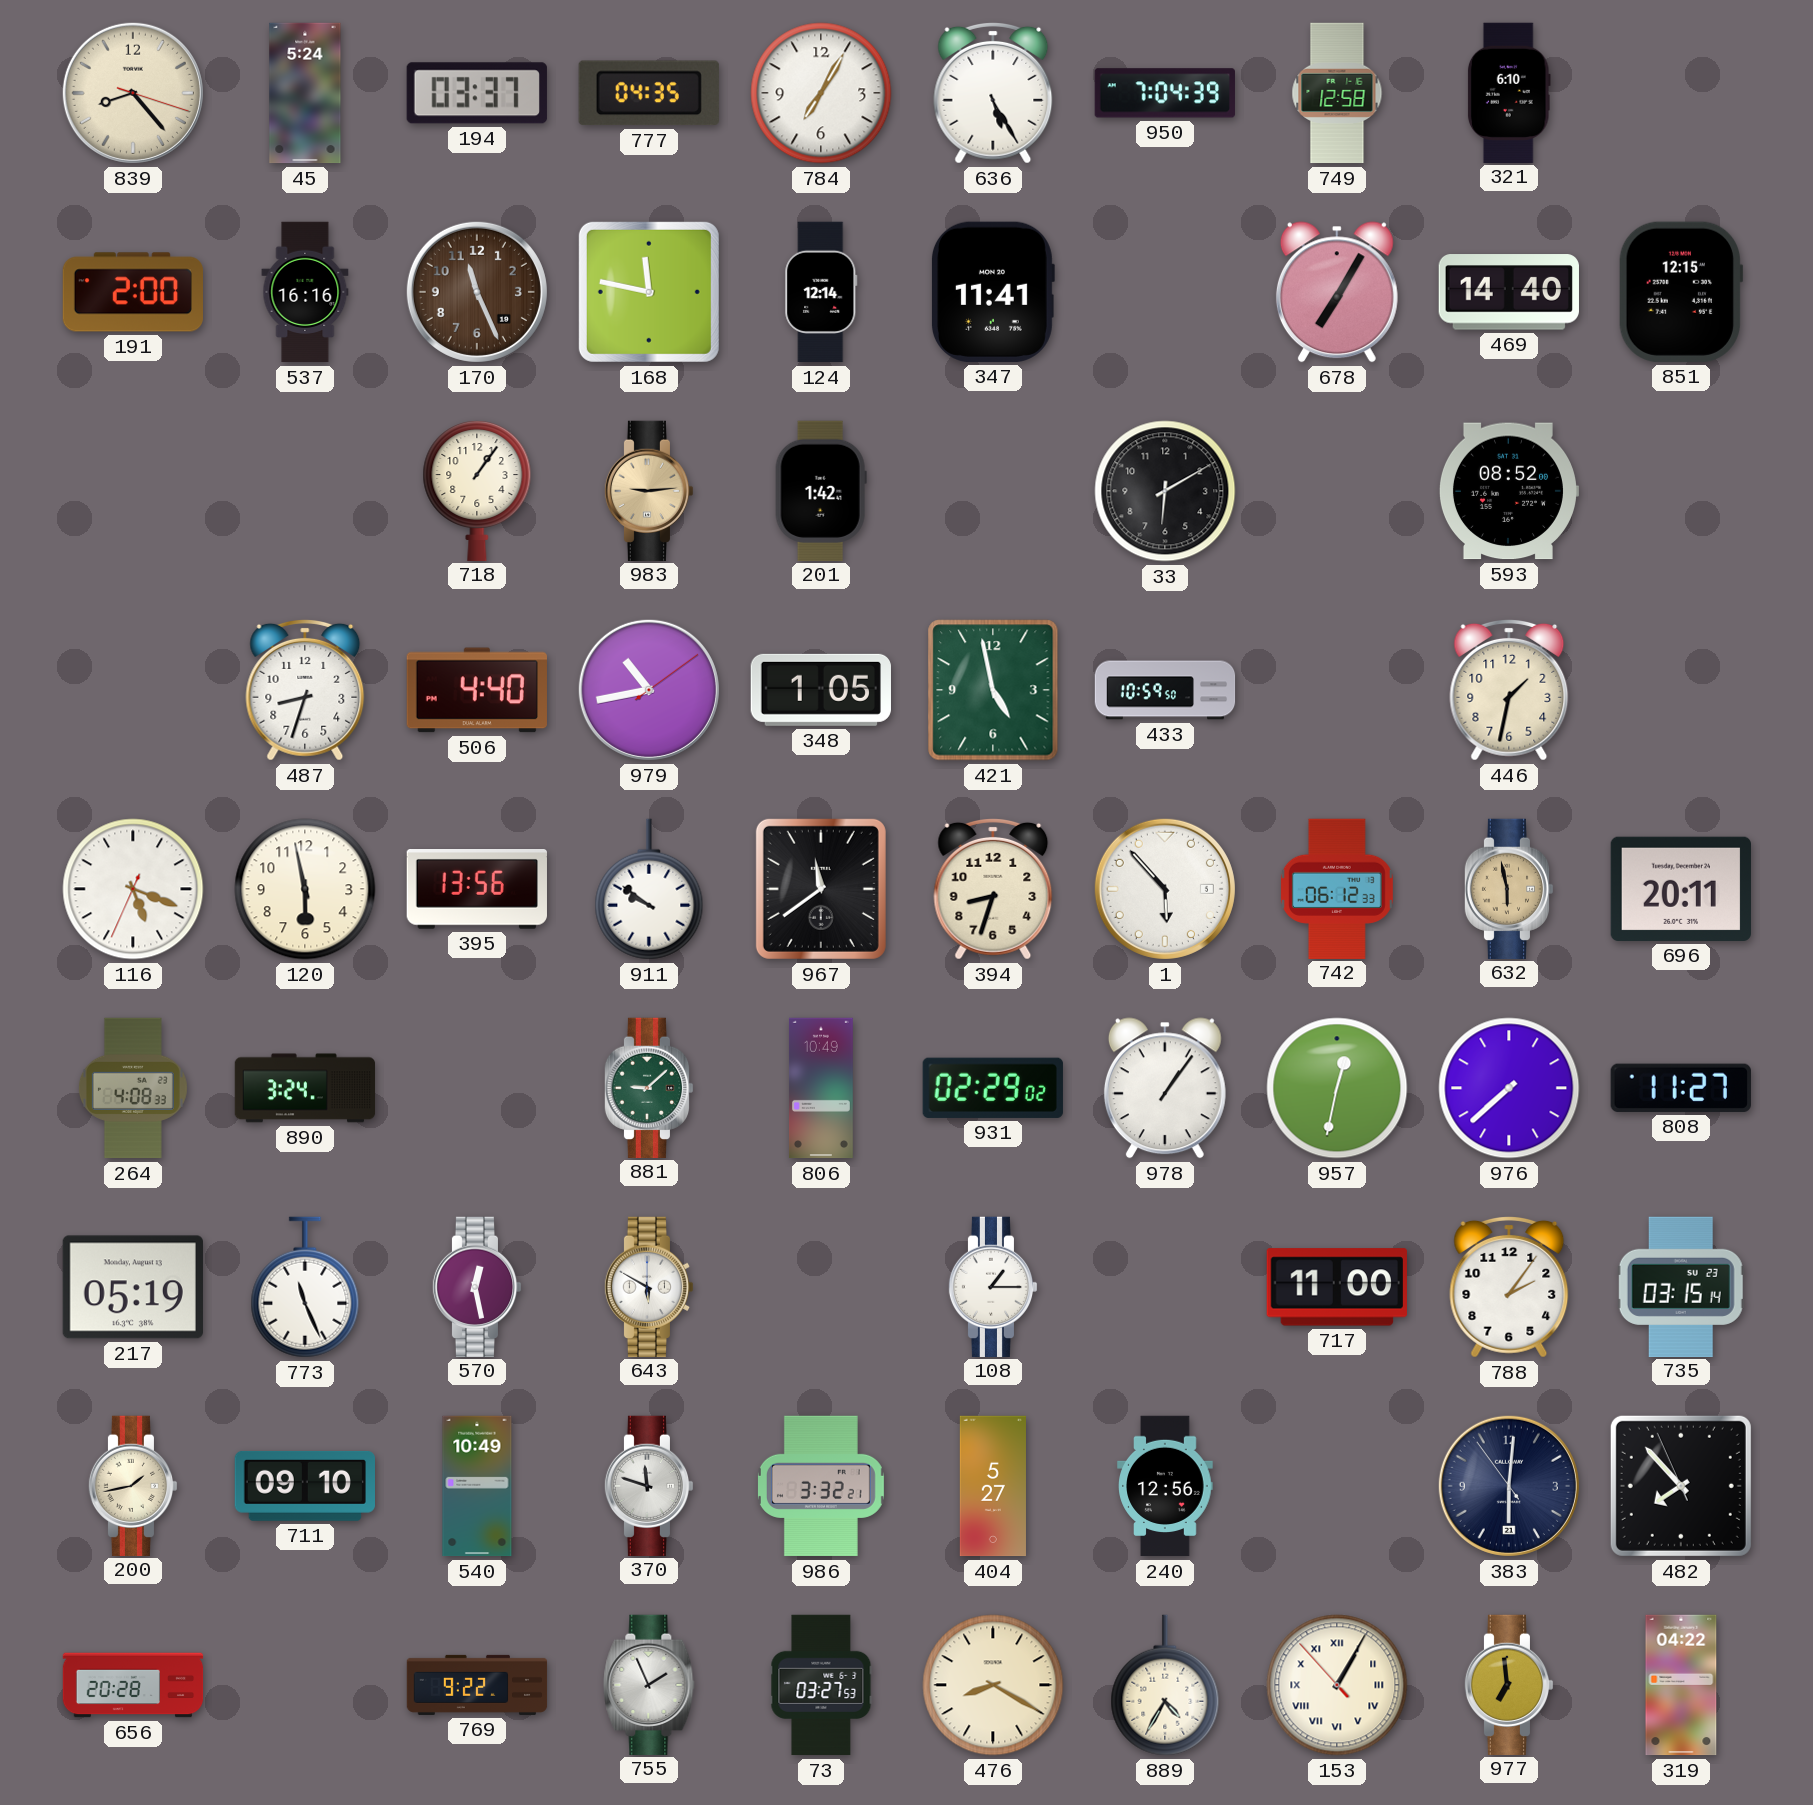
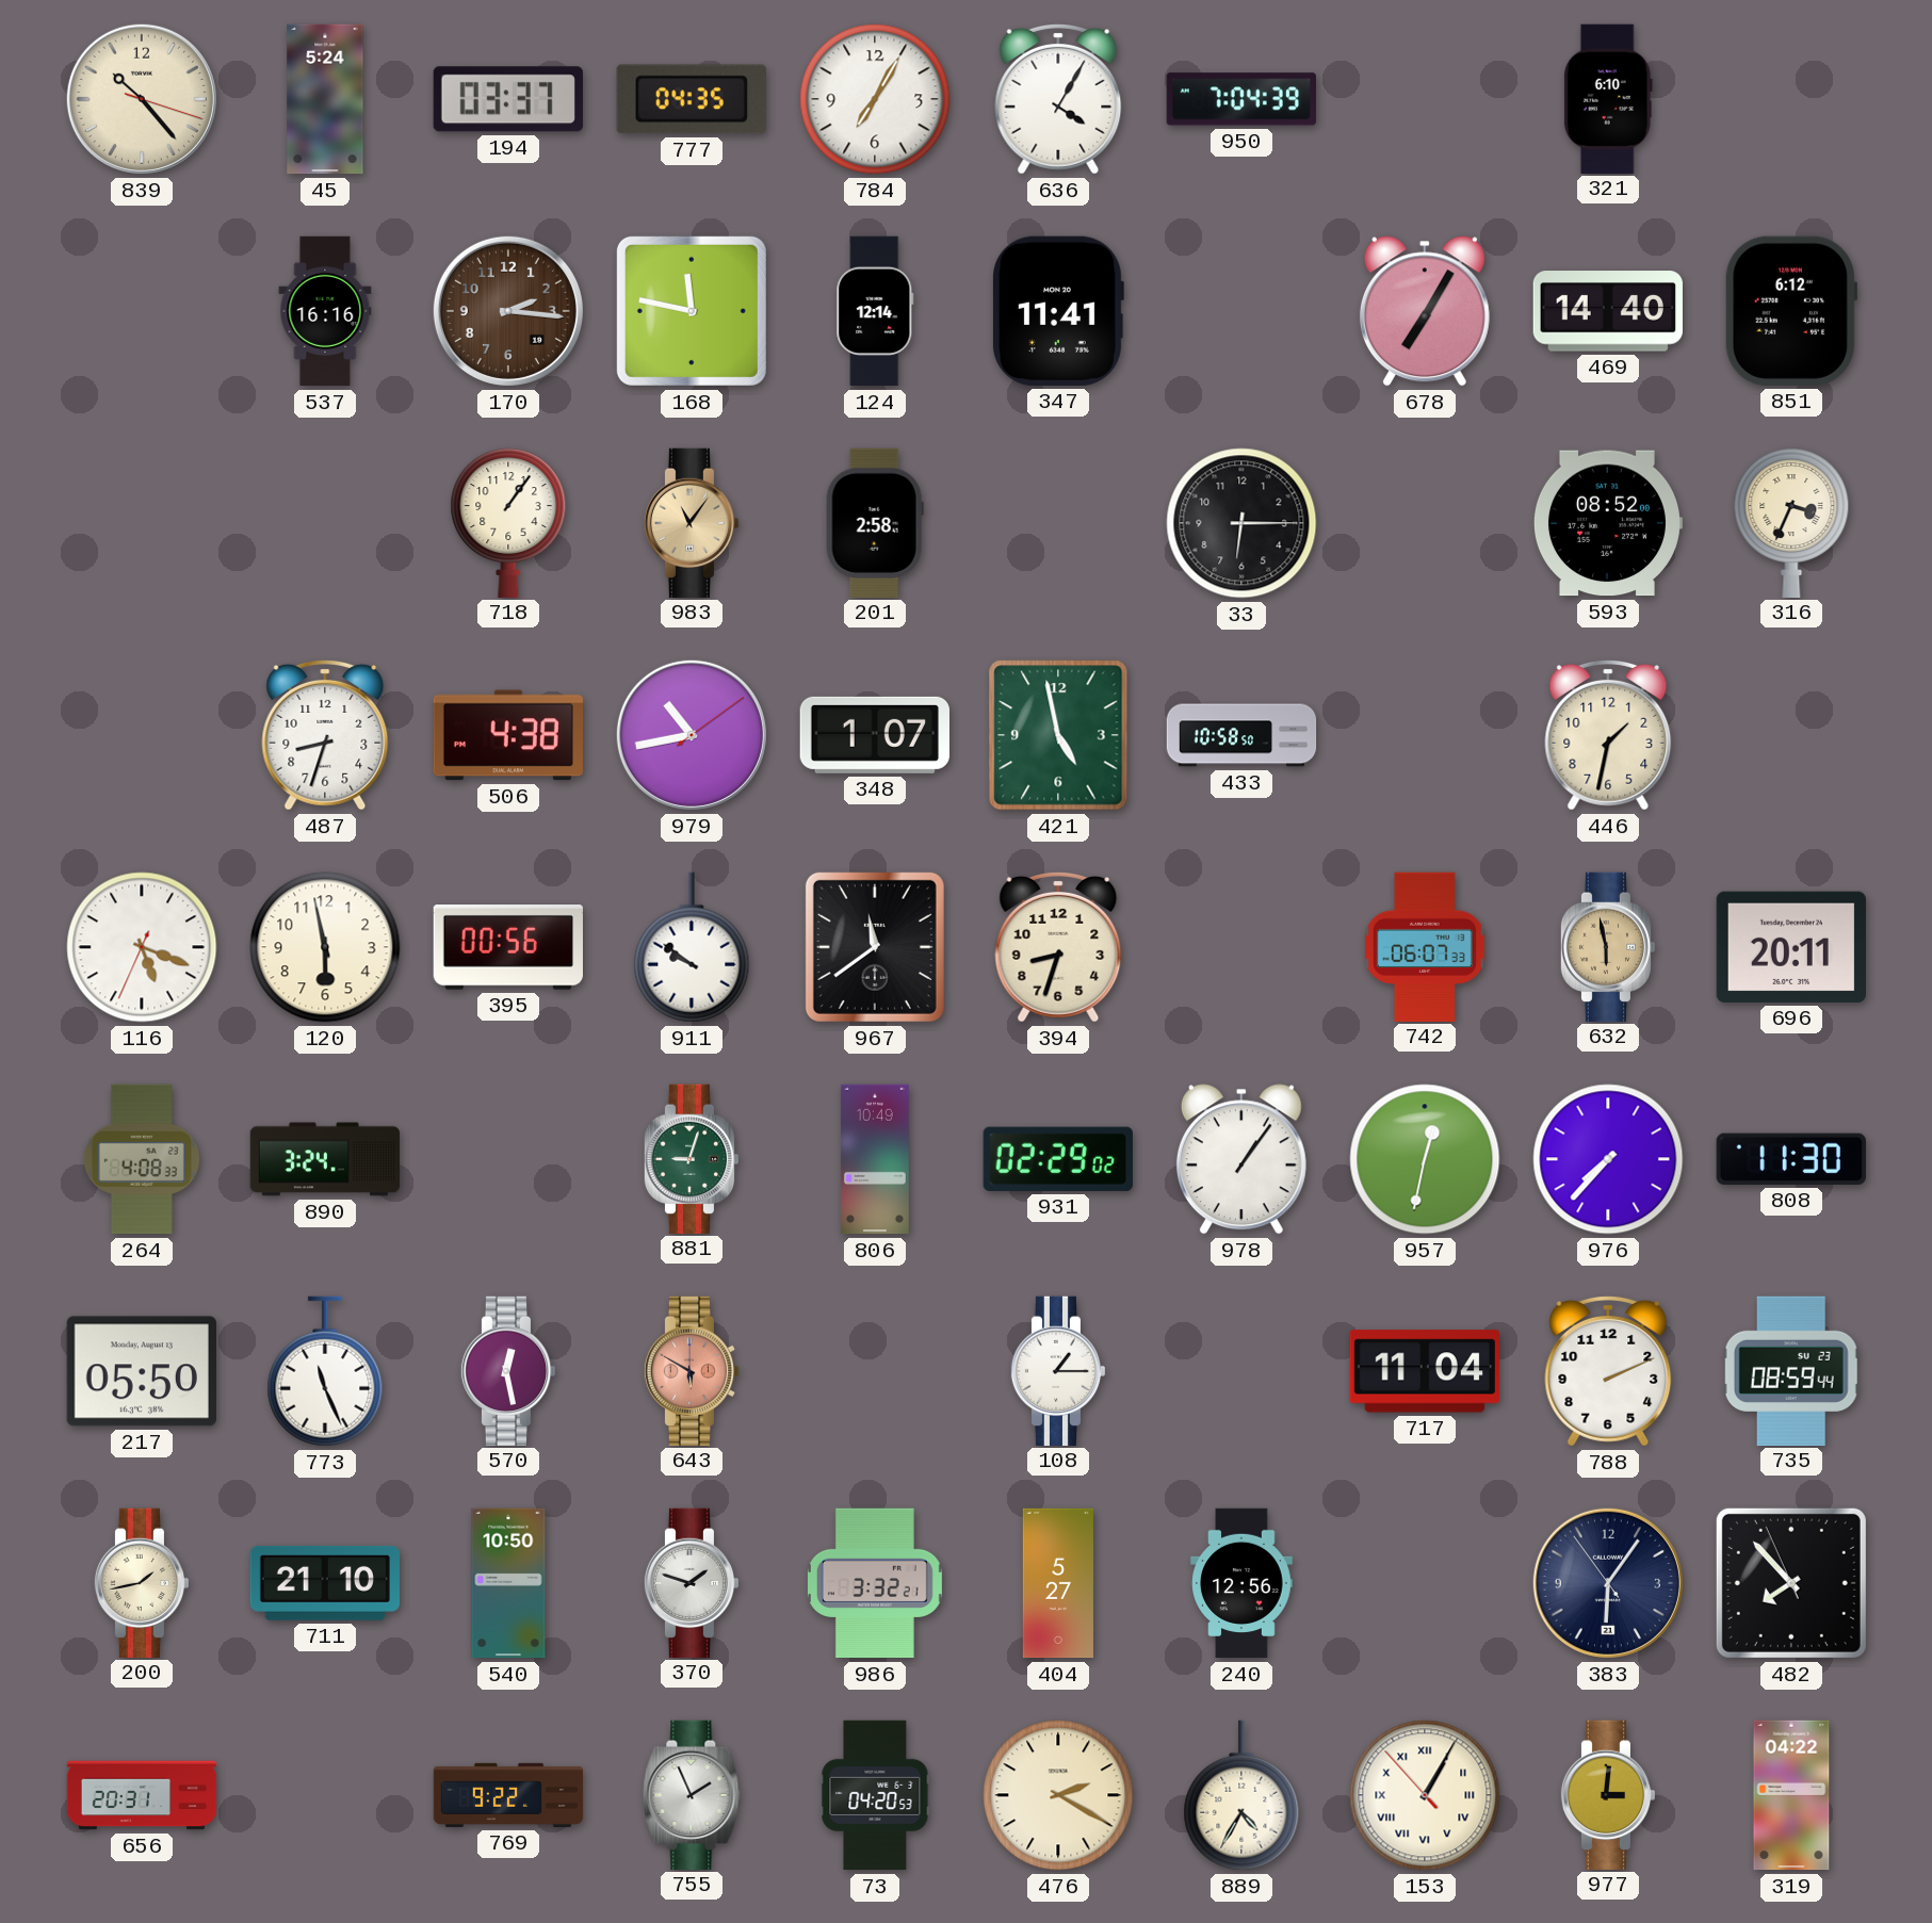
839: 8:23 -> 10:23
636: 5:25 -> 4:05
749: 12:58 -> none
191: 2:00 -> none
170: 11:26 -> 2:16
851: 12:15 -> 6:12
983: 9:14 -> 11:06
201: 1:42 -> 2:58
33: 6:10 -> 6:15
316: none -> 3:34
506: 4:40 -> 4:38
348: 1:05 -> 1:07
433: 10:59 -> 10:58
395: 13:56 -> 00:56
1: 5:53 -> none
742: 06:12 -> 06:07
881: 9:08 -> 9:03
976: 7:38 -> 7:37
808: 11:27 -> 11:30
217: 05:19 -> 05:50
643 dial: white -> salmon
717: 11:00 -> 11:04
788: 2:06 -> 2:11
735: 03:15 -> 08:59
711: 09:10 -> 21:10
540: 10:49 -> 10:50
370: 11:48 -> 1:48
383: 6:00 -> 6:05
656: 20:28 -> 20:31
73: 03:27 -> 04:20
476: 8:20 -> 2:20
977: 6:59 -> 3:01
